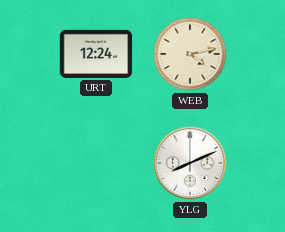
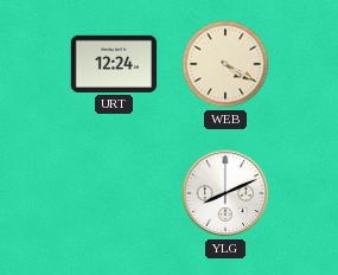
WEB: 4:13 -> 4:20
